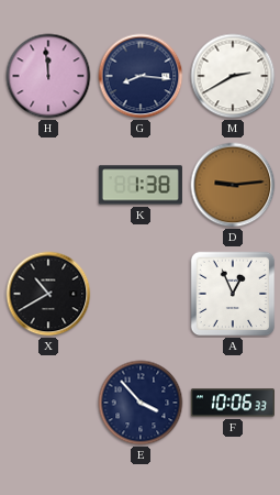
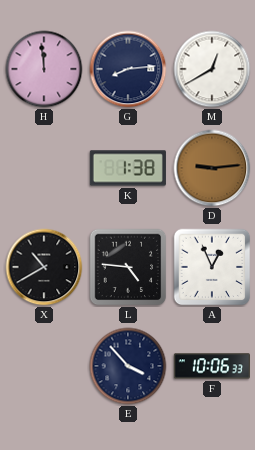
G: 8:16 -> 8:14
M: 2:40 -> 12:40
L: none -> 4:46
